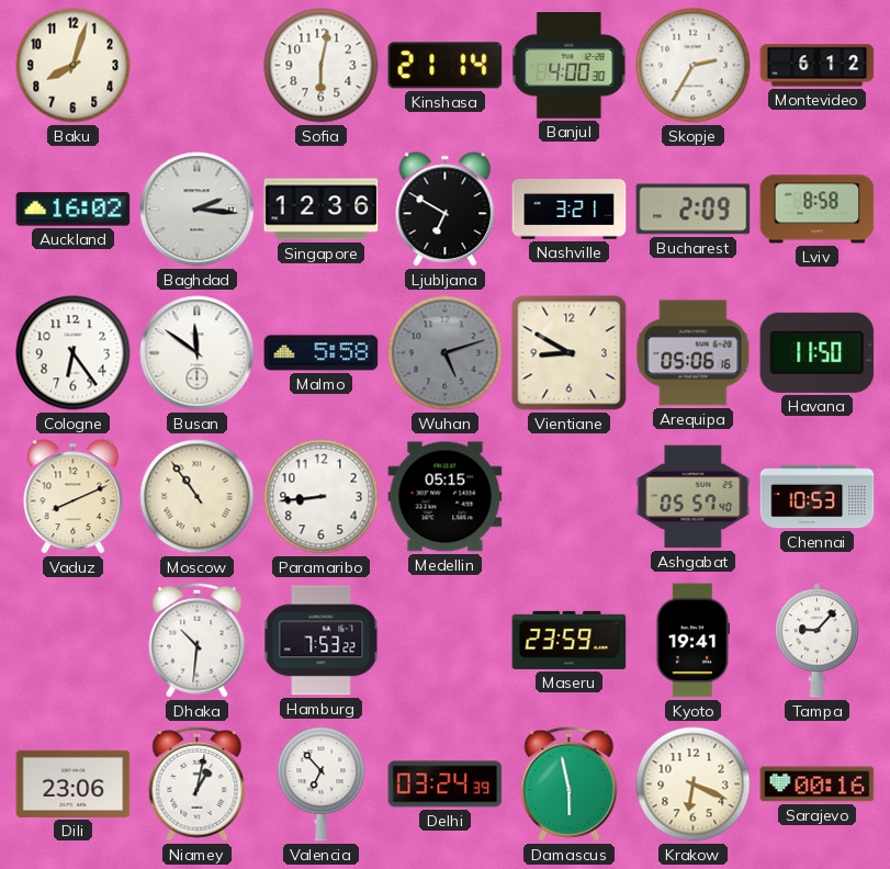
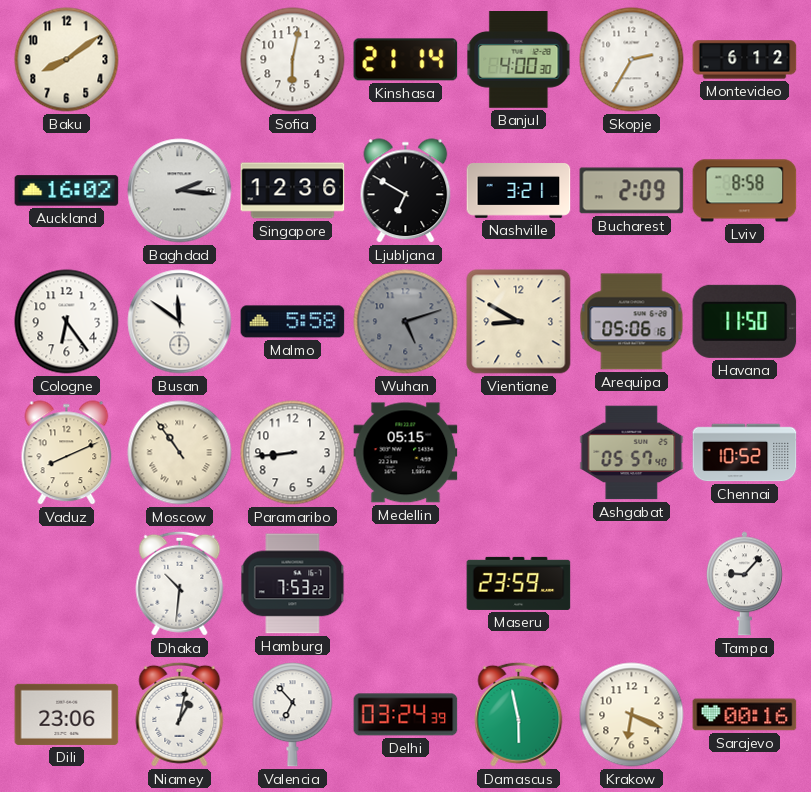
Baku: 8:03 -> 8:09
Chennai: 10:53 -> 10:52
Kyoto: 19:41 -> none
